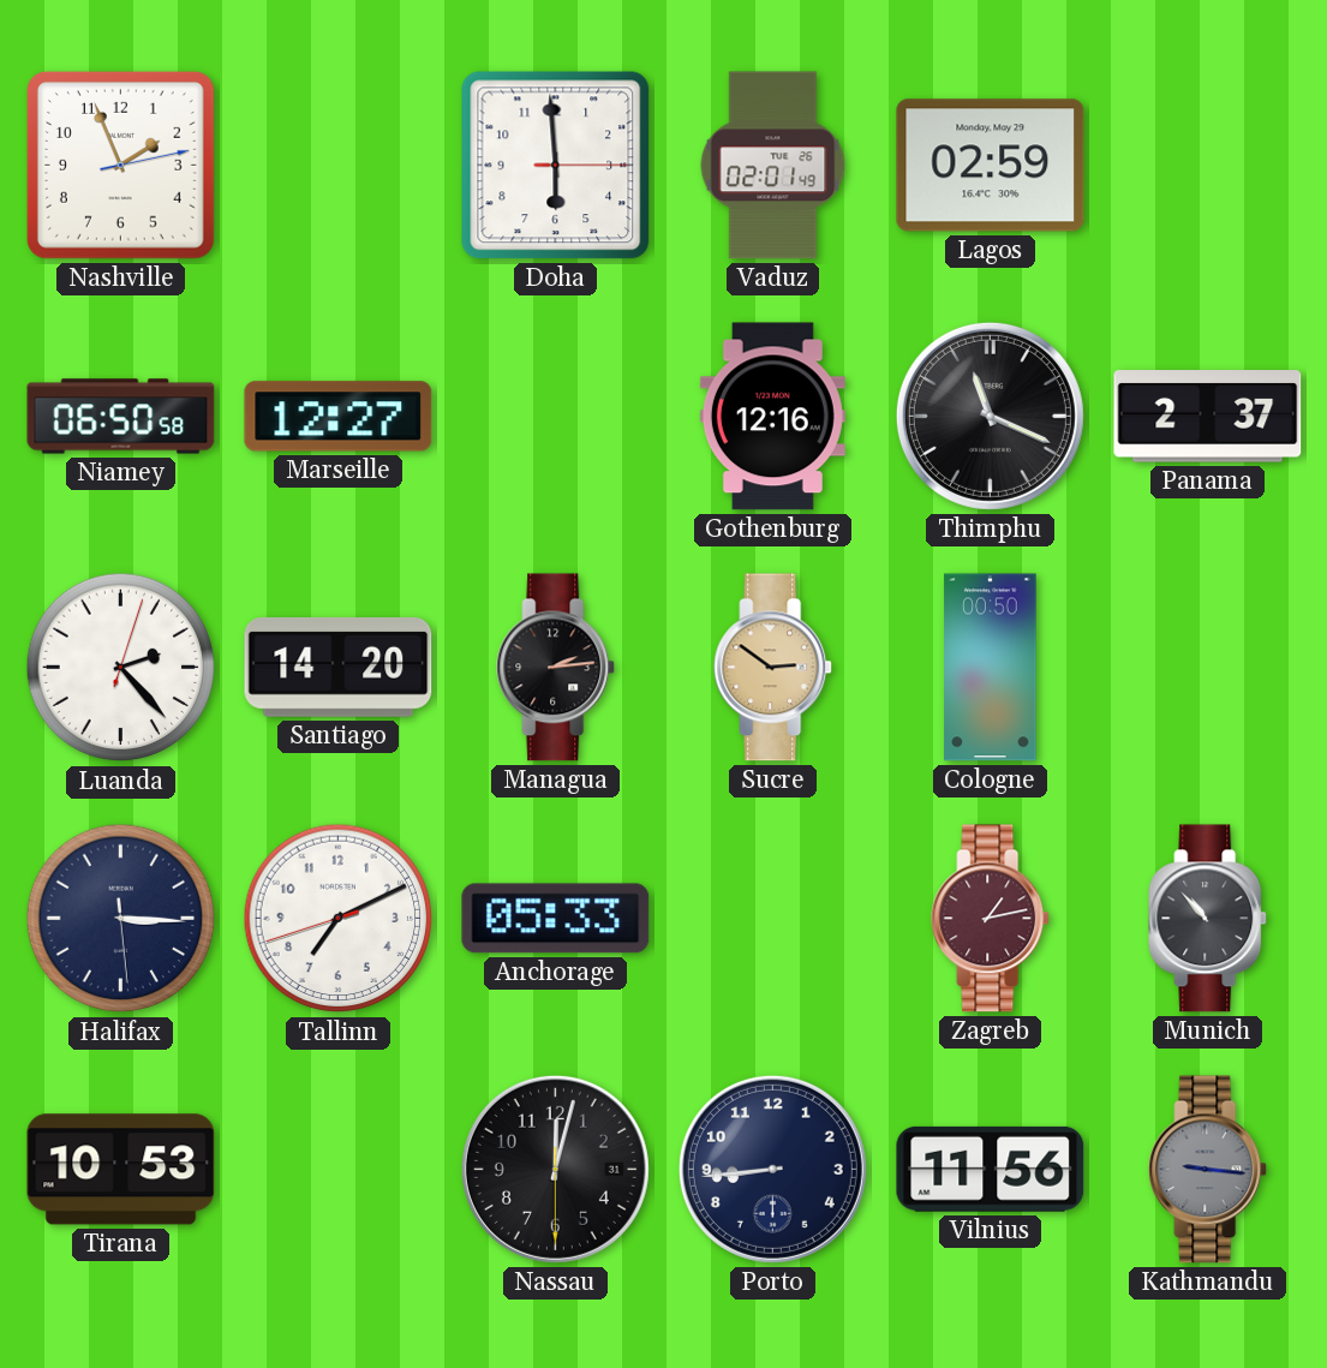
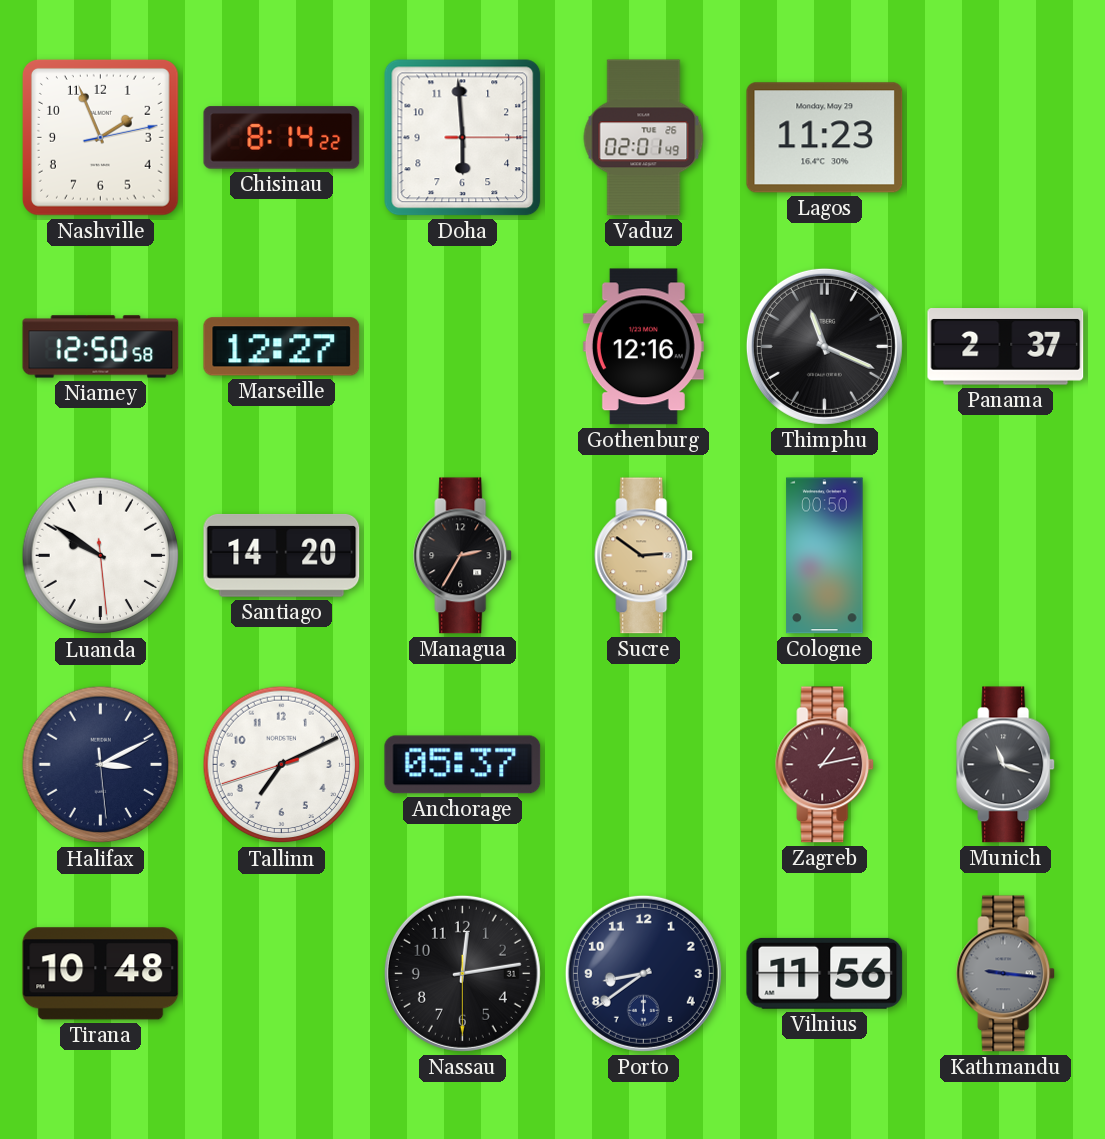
Chisinau: none -> 8:14
Lagos: 02:59 -> 11:23
Niamey: 06:50 -> 12:50
Luanda: 2:23 -> 9:50
Managua: 2:14 -> 2:35
Halifax: 3:15 -> 3:10
Anchorage: 05:33 -> 05:37
Munich: 10:53 -> 11:18
Tirana: 10:53 -> 10:48
Nassau: 12:02 -> 12:13
Porto: 8:44 -> 8:39
